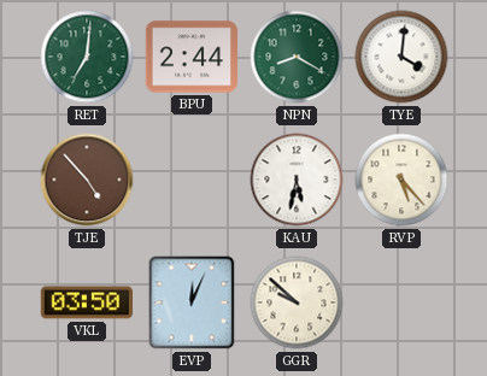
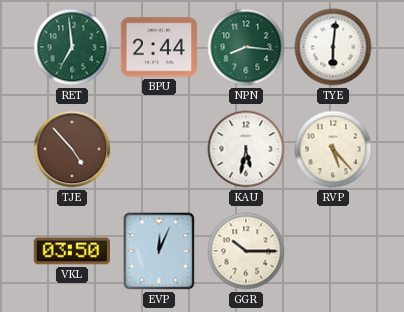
RET: 7:01 -> 6:59
NPN: 8:20 -> 8:16
TYE: 4:01 -> 6:01
GGR: 9:52 -> 10:15
